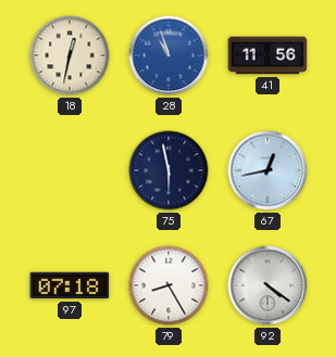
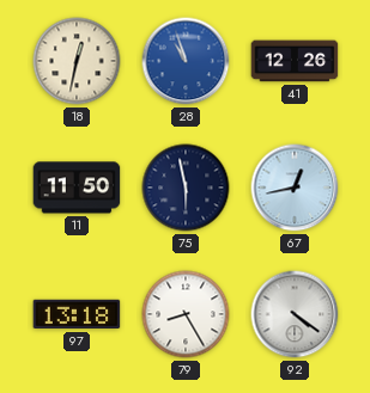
41: 11:56 -> 12:26
11: none -> 11:50
97: 07:18 -> 13:18
